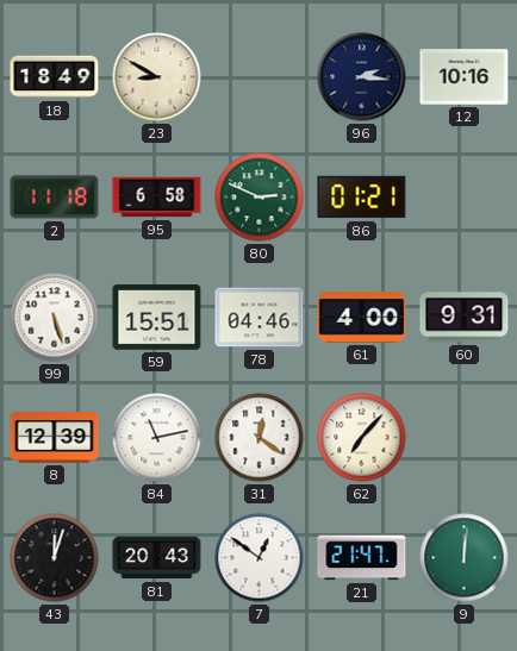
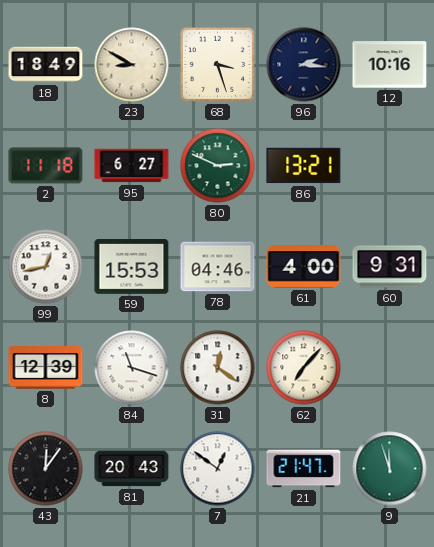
68: none -> 3:27
95: 6:58 -> 6:27
86: 01:21 -> 13:21
99: 5:27 -> 12:43
59: 15:51 -> 15:53
84: 11:13 -> 11:18
43: 12:03 -> 12:06
9: 12:01 -> 11:57
